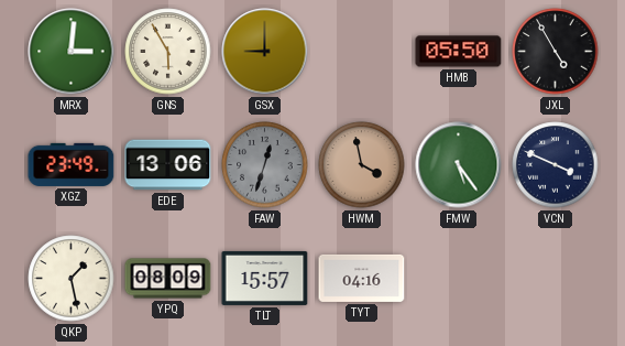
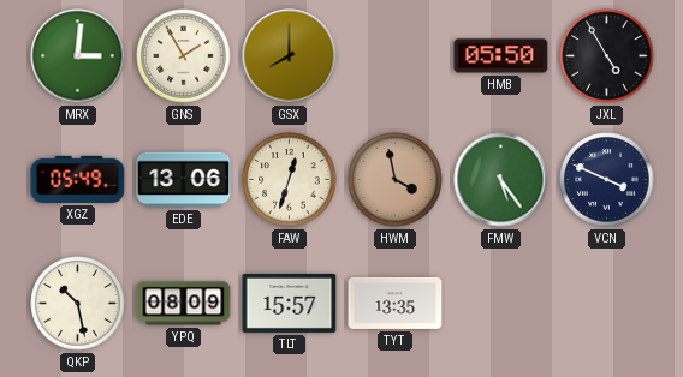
GNS: 5:55 -> 1:55
GSX: 9:00 -> 8:00
XGZ: 23:49 -> 05:49
FAW dial: grey -> cream
QKP: 1:28 -> 10:28
TYT: 04:16 -> 13:35
